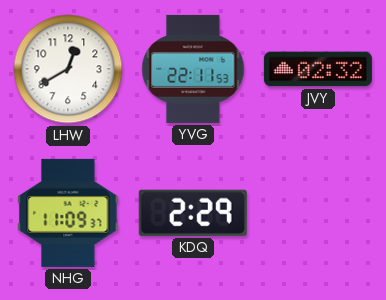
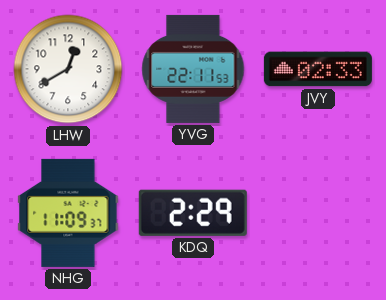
JVY: 02:32 -> 02:33
